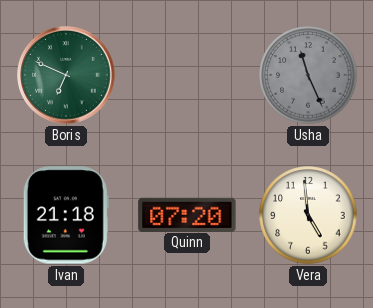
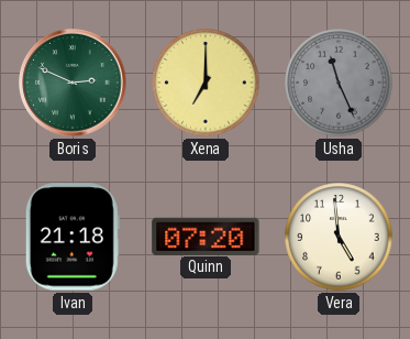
Boris: 6:49 -> 2:49
Xena: none -> 7:00
